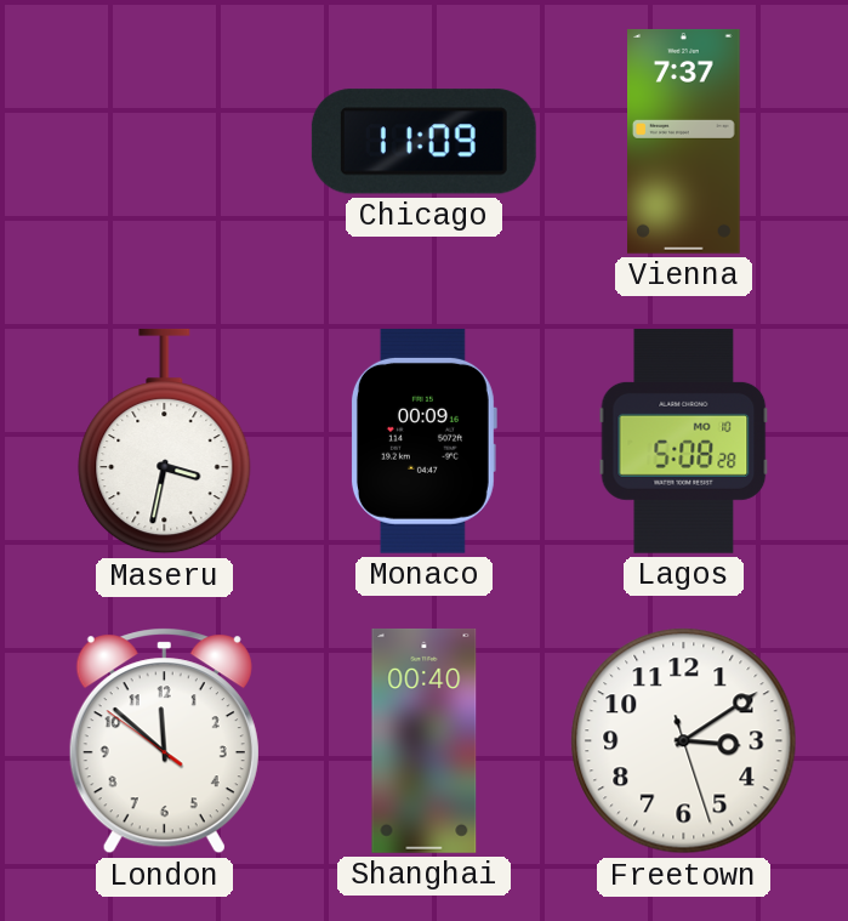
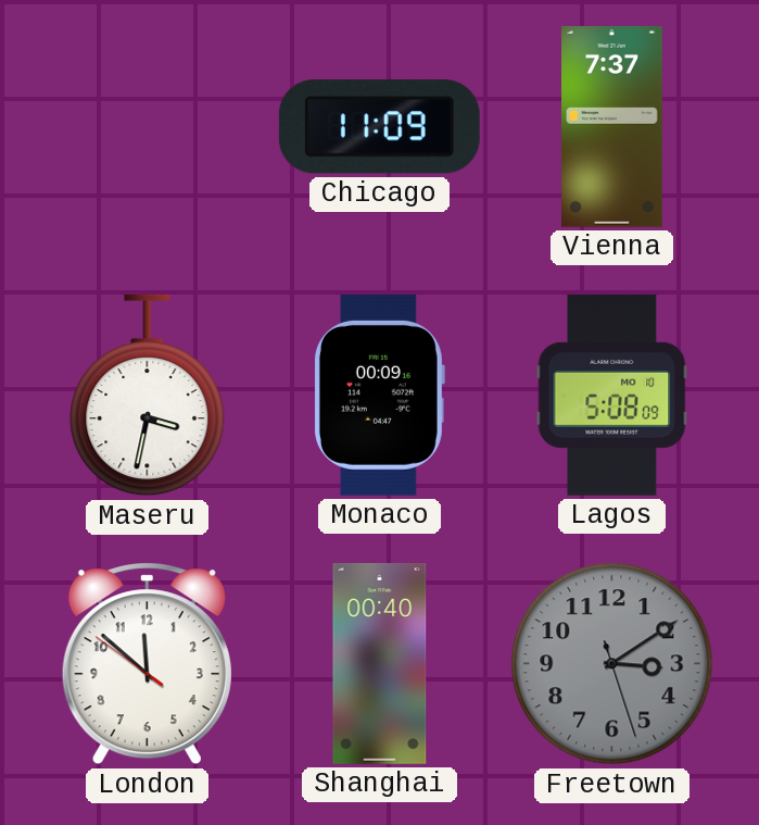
Lagos: 5:08:28 -> 5:08:09
Freetown dial: white -> grey
